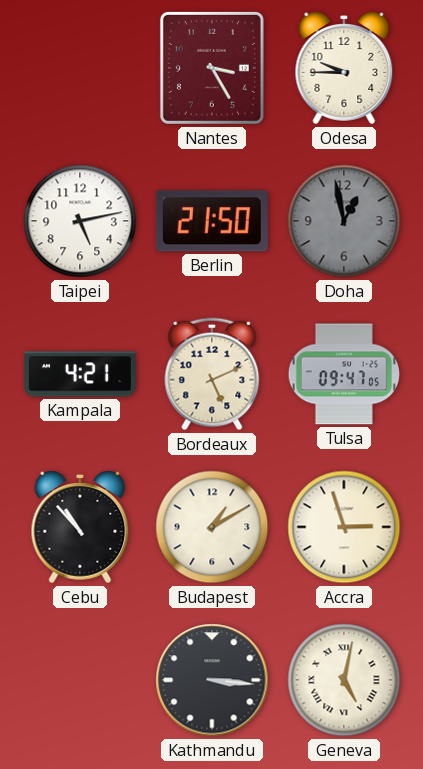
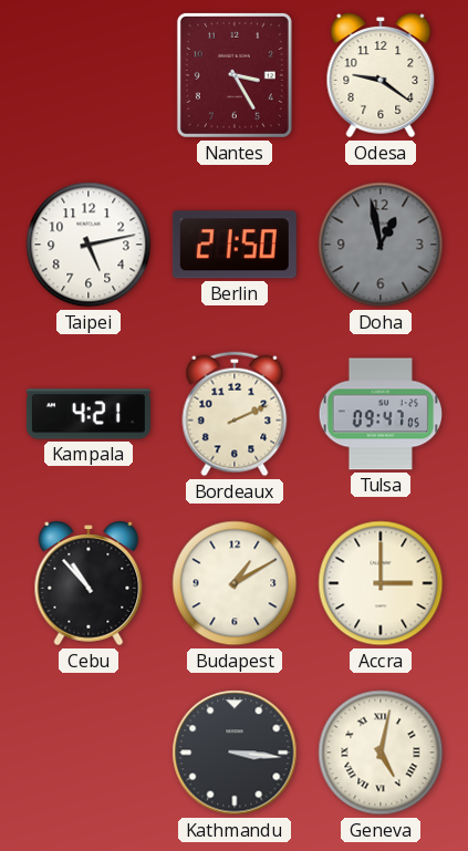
Odesa: 9:45 -> 9:21
Bordeaux: 5:11 -> 2:11
Accra: 2:57 -> 3:00
